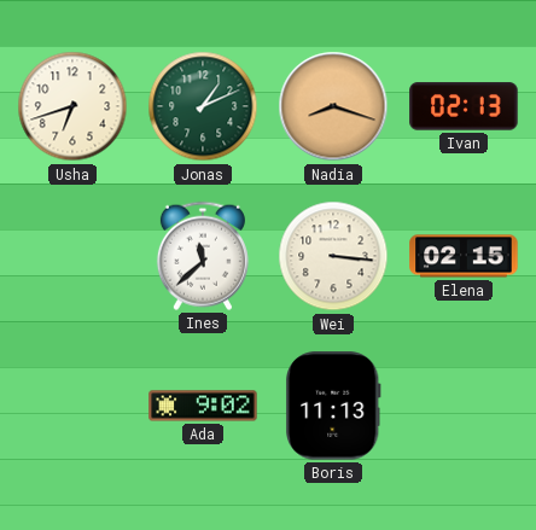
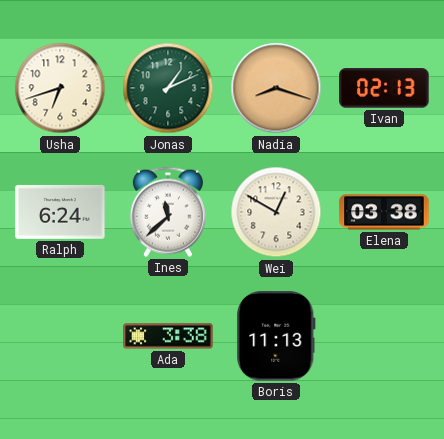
Ralph: none -> 6:24
Wei: 3:16 -> 12:50
Elena: 02:15 -> 03:38
Ada: 9:02 -> 3:38
